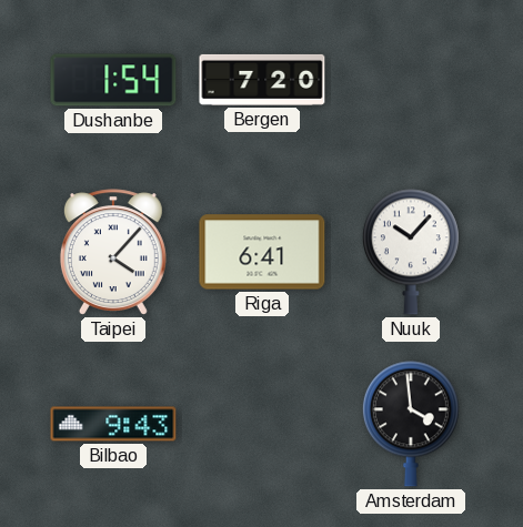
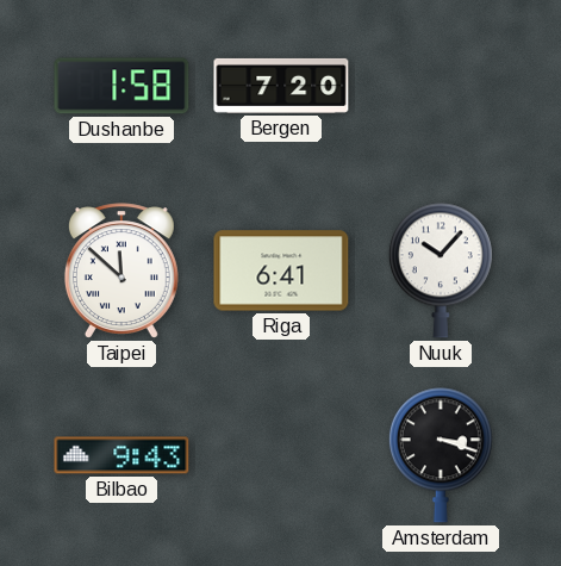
Dushanbe: 1:54 -> 1:58
Taipei: 4:07 -> 11:52
Amsterdam: 3:59 -> 3:18
